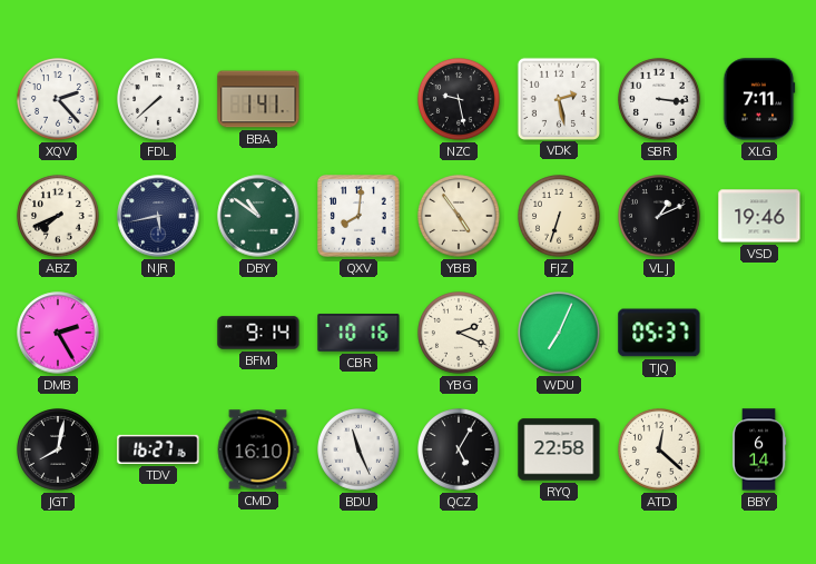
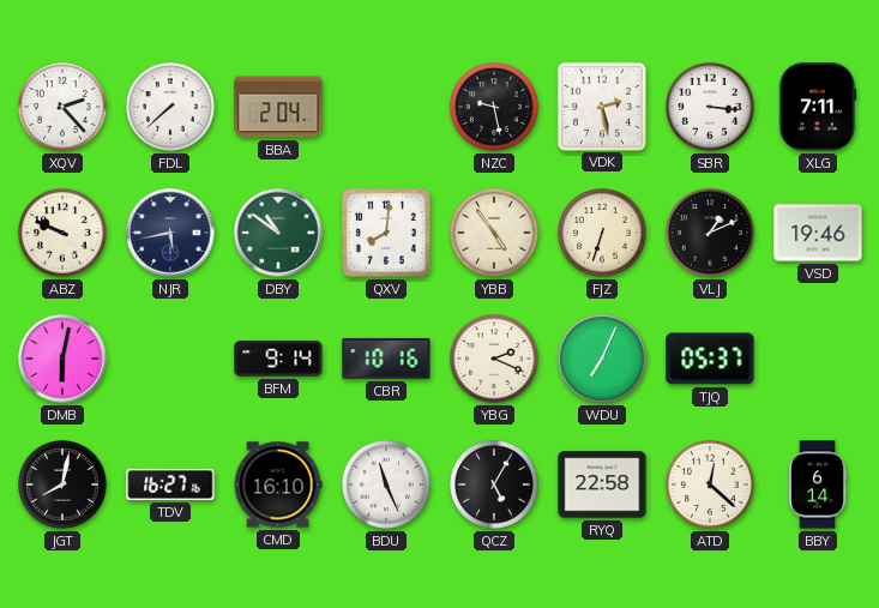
BBA: 1:41 -> 2:04
ABZ: 7:41 -> 9:49
DMB: 2:25 -> 6:02
